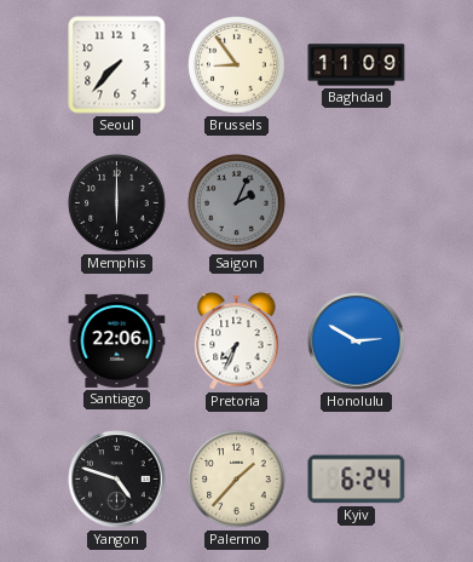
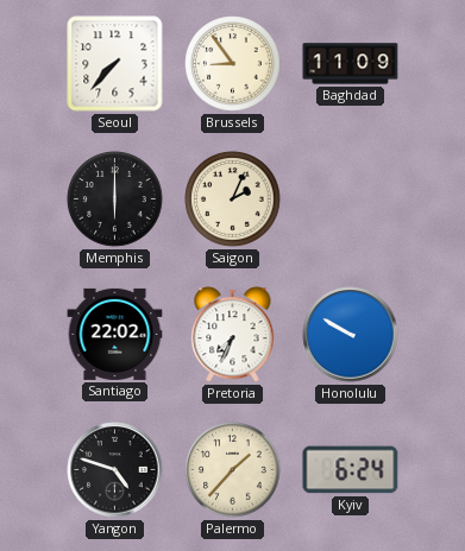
Saigon dial: grey -> cream
Santiago: 22:06 -> 22:02
Honolulu: 2:50 -> 9:50
